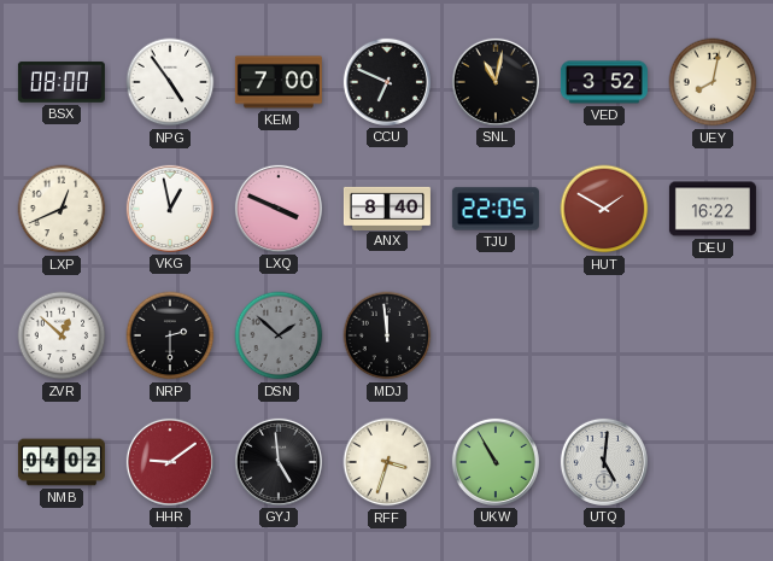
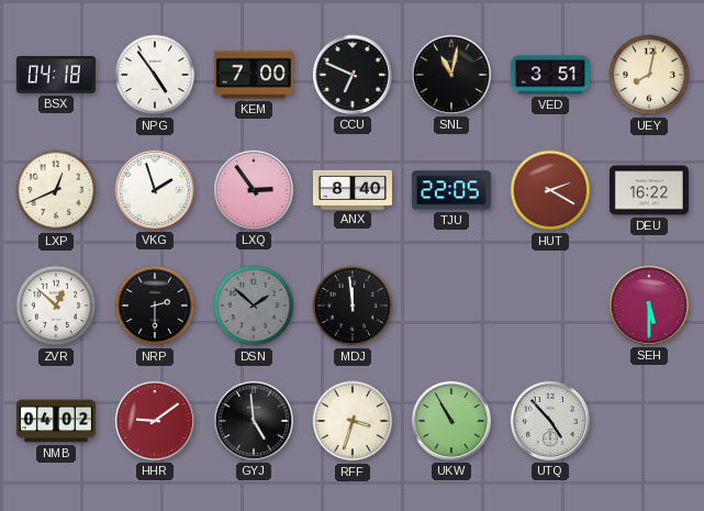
BSX: 08:00 -> 04:18
VED: 3:52 -> 3:51
VKG: 12:58 -> 1:57
LXQ: 3:49 -> 2:54
HUT: 1:50 -> 2:20
SEH: none -> 5:30
UTQ: 5:01 -> 4:53
